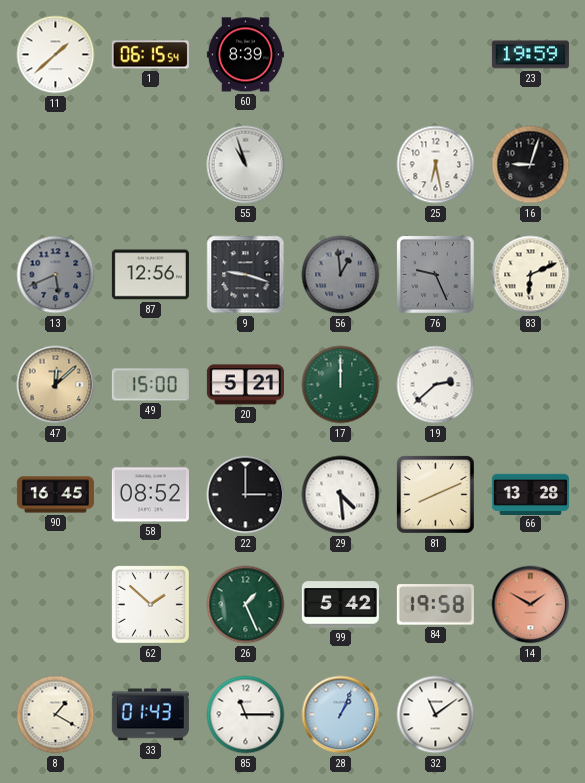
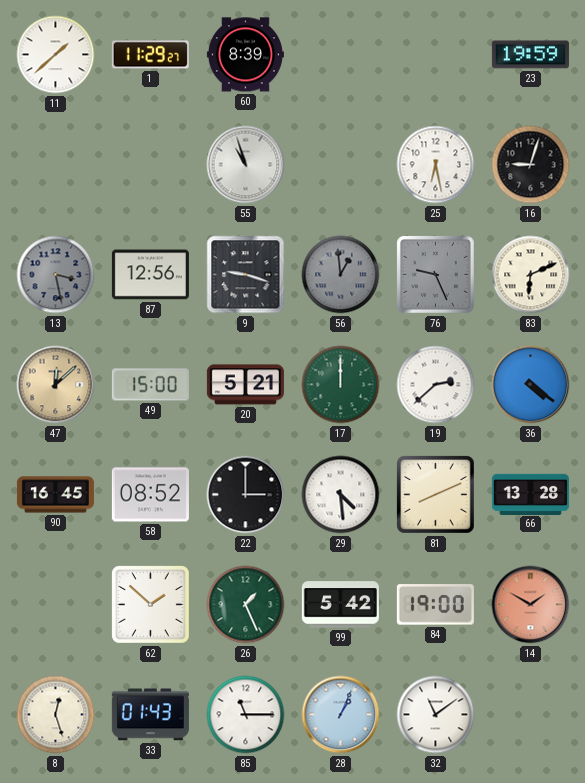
1: 06:15 -> 11:29
13: 5:41 -> 3:28
36: none -> 4:21
84: 19:58 -> 19:00
8: 1:20 -> 12:27
